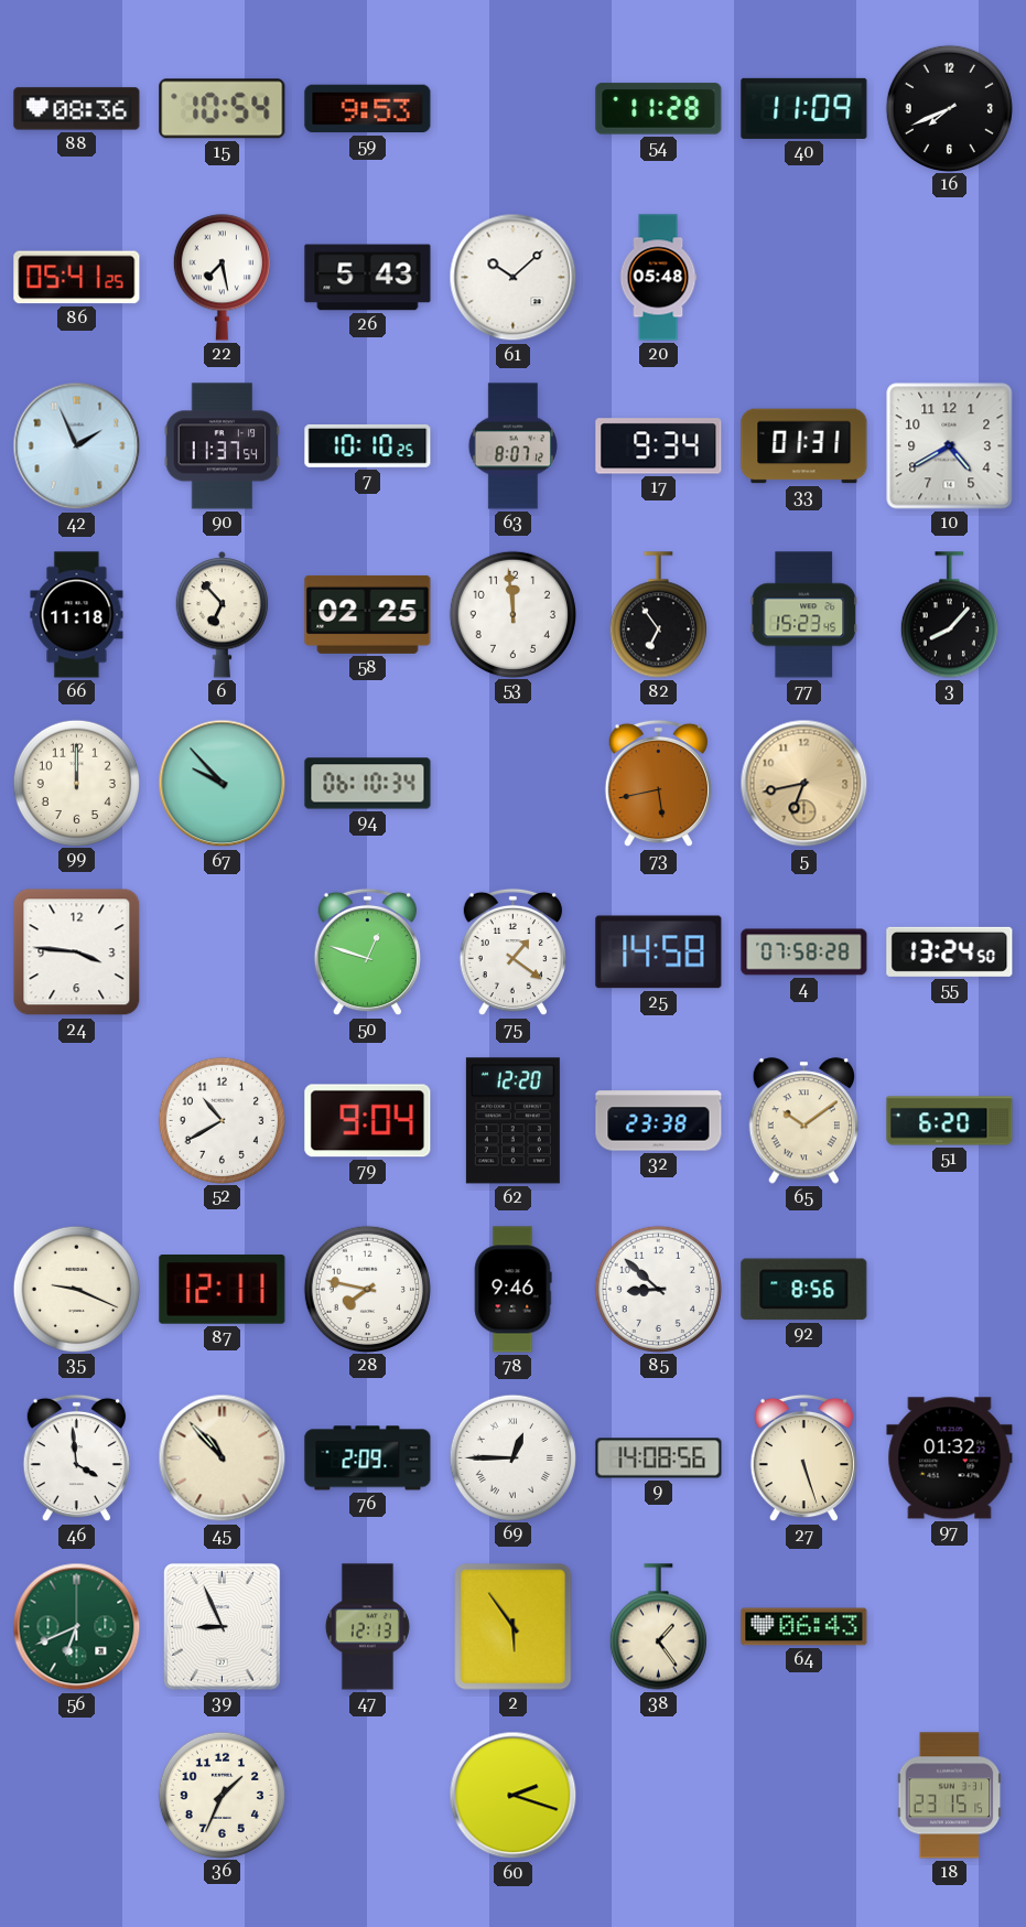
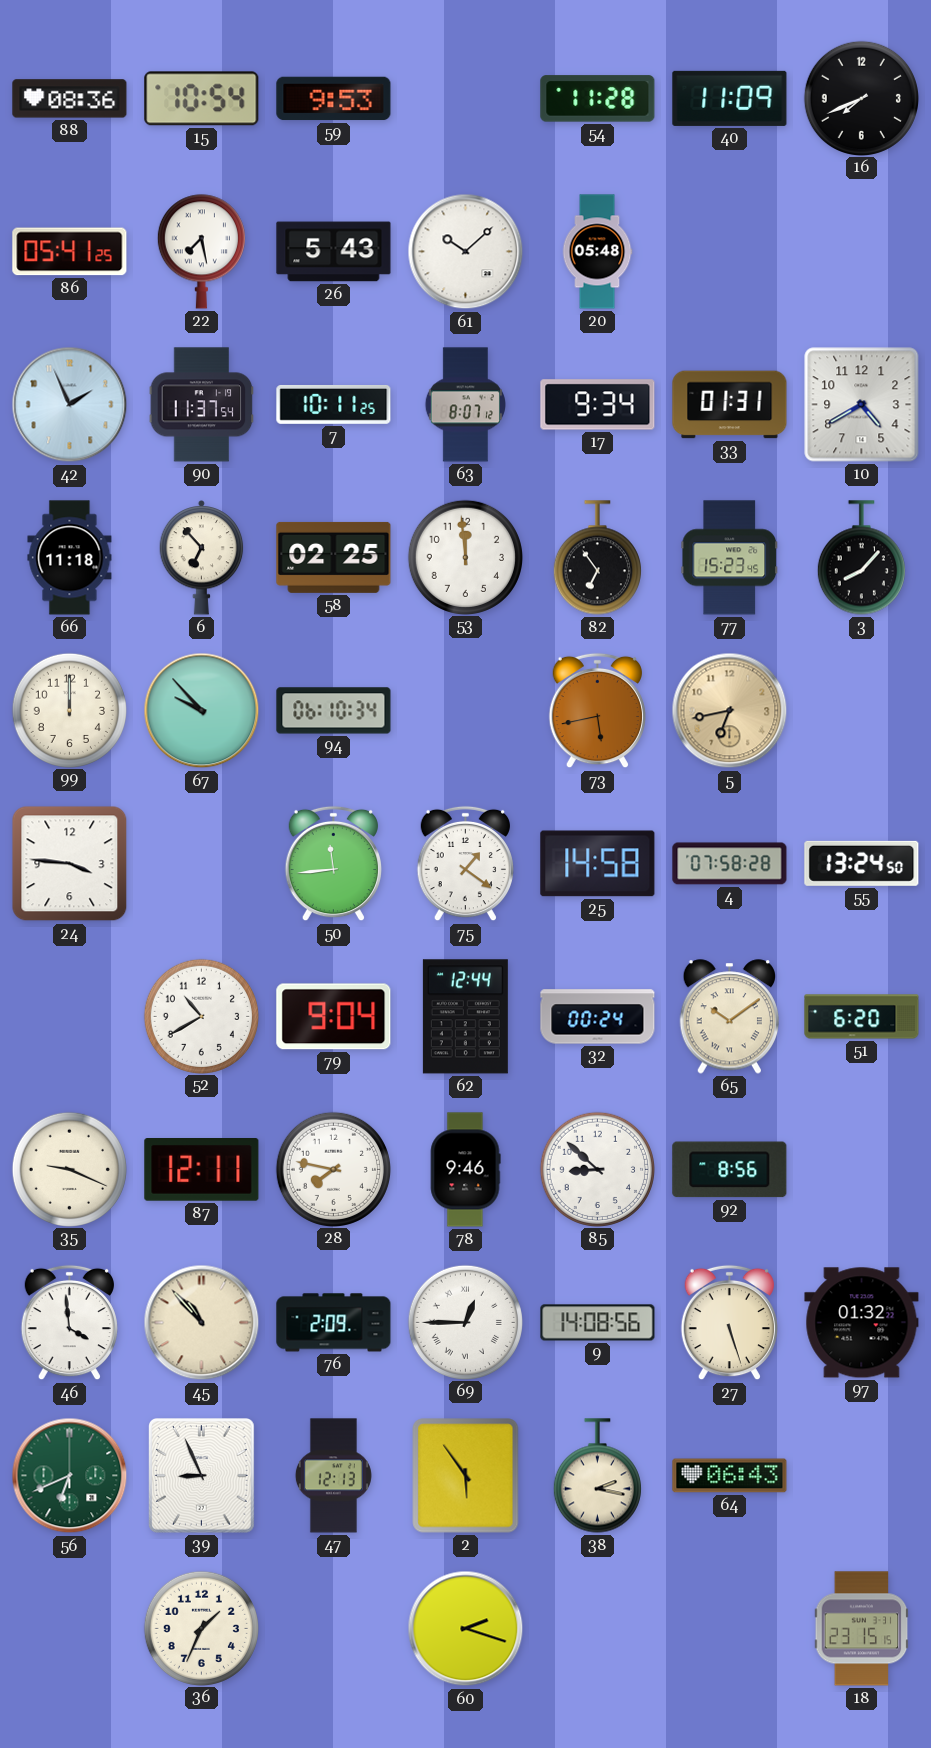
7: 10:10 -> 10:11
50: 12:48 -> 11:44
62: 12:20 -> 12:44
32: 23:38 -> 00:24
38: 1:24 -> 2:17
